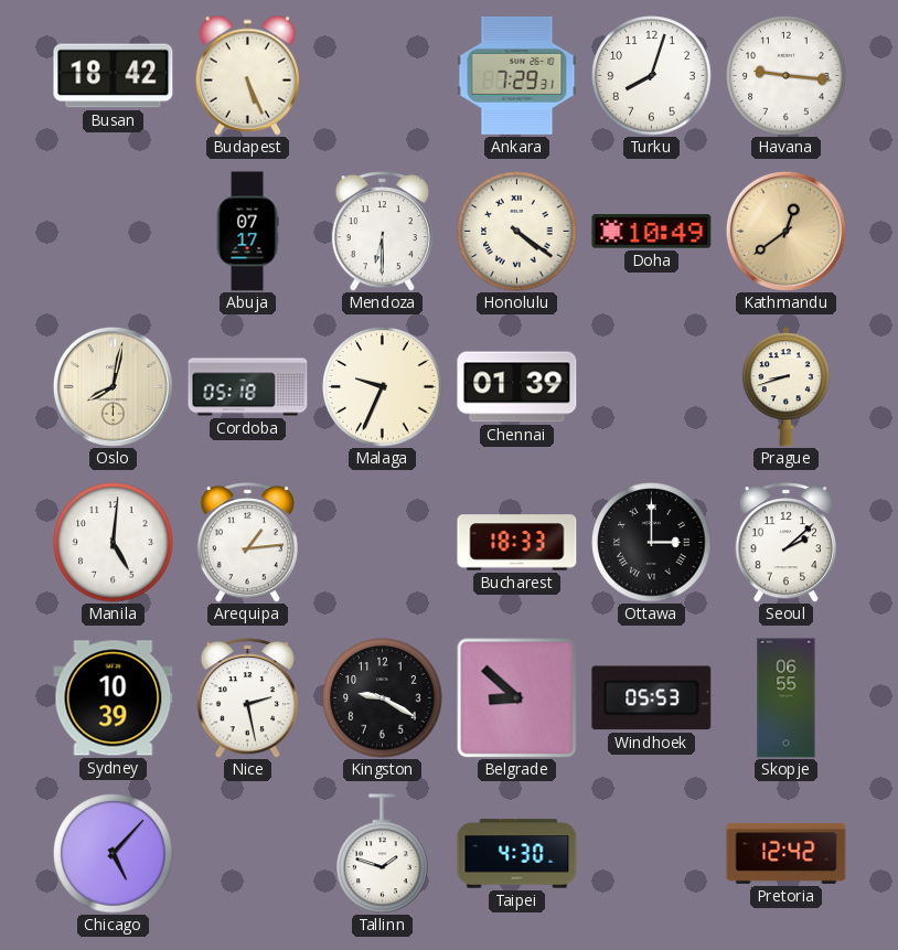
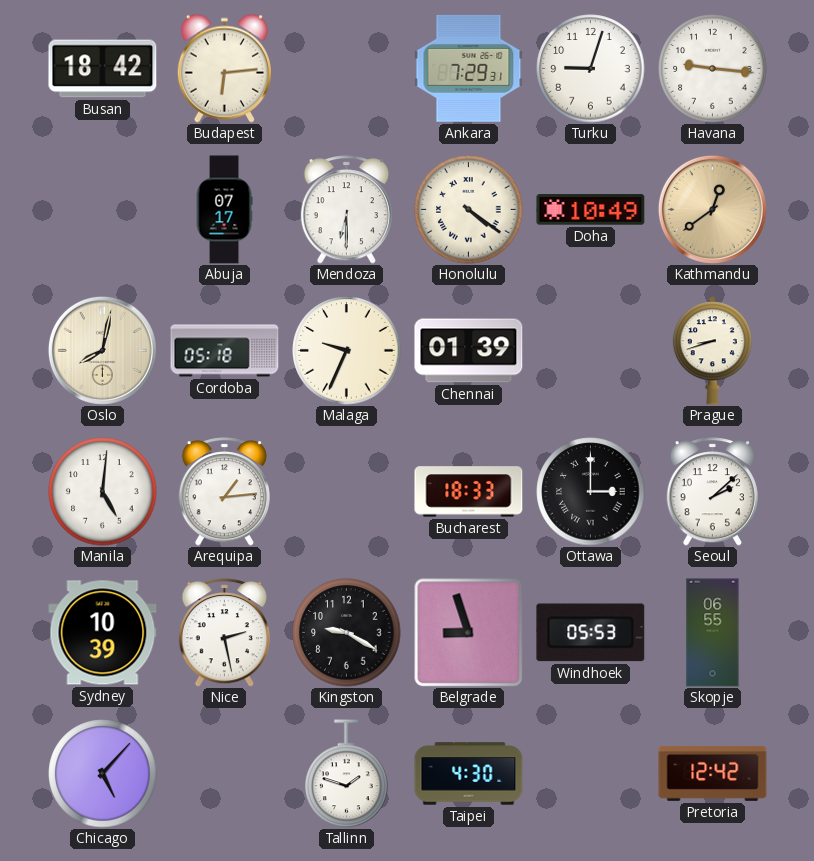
Budapest: 5:26 -> 6:14
Turku: 8:03 -> 9:03
Belgrade: 8:52 -> 8:57
